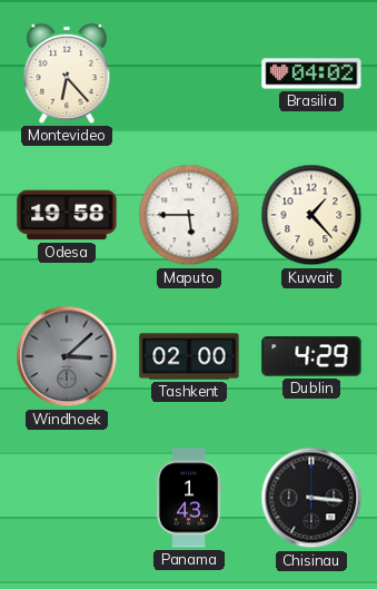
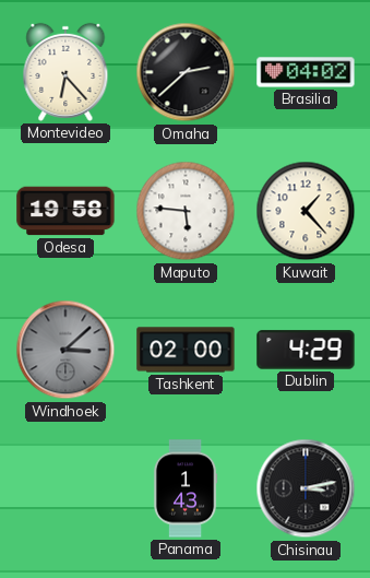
Omaha: none -> 2:38
Maputo: 5:45 -> 5:46
Chisinau: 3:16 -> 3:13
